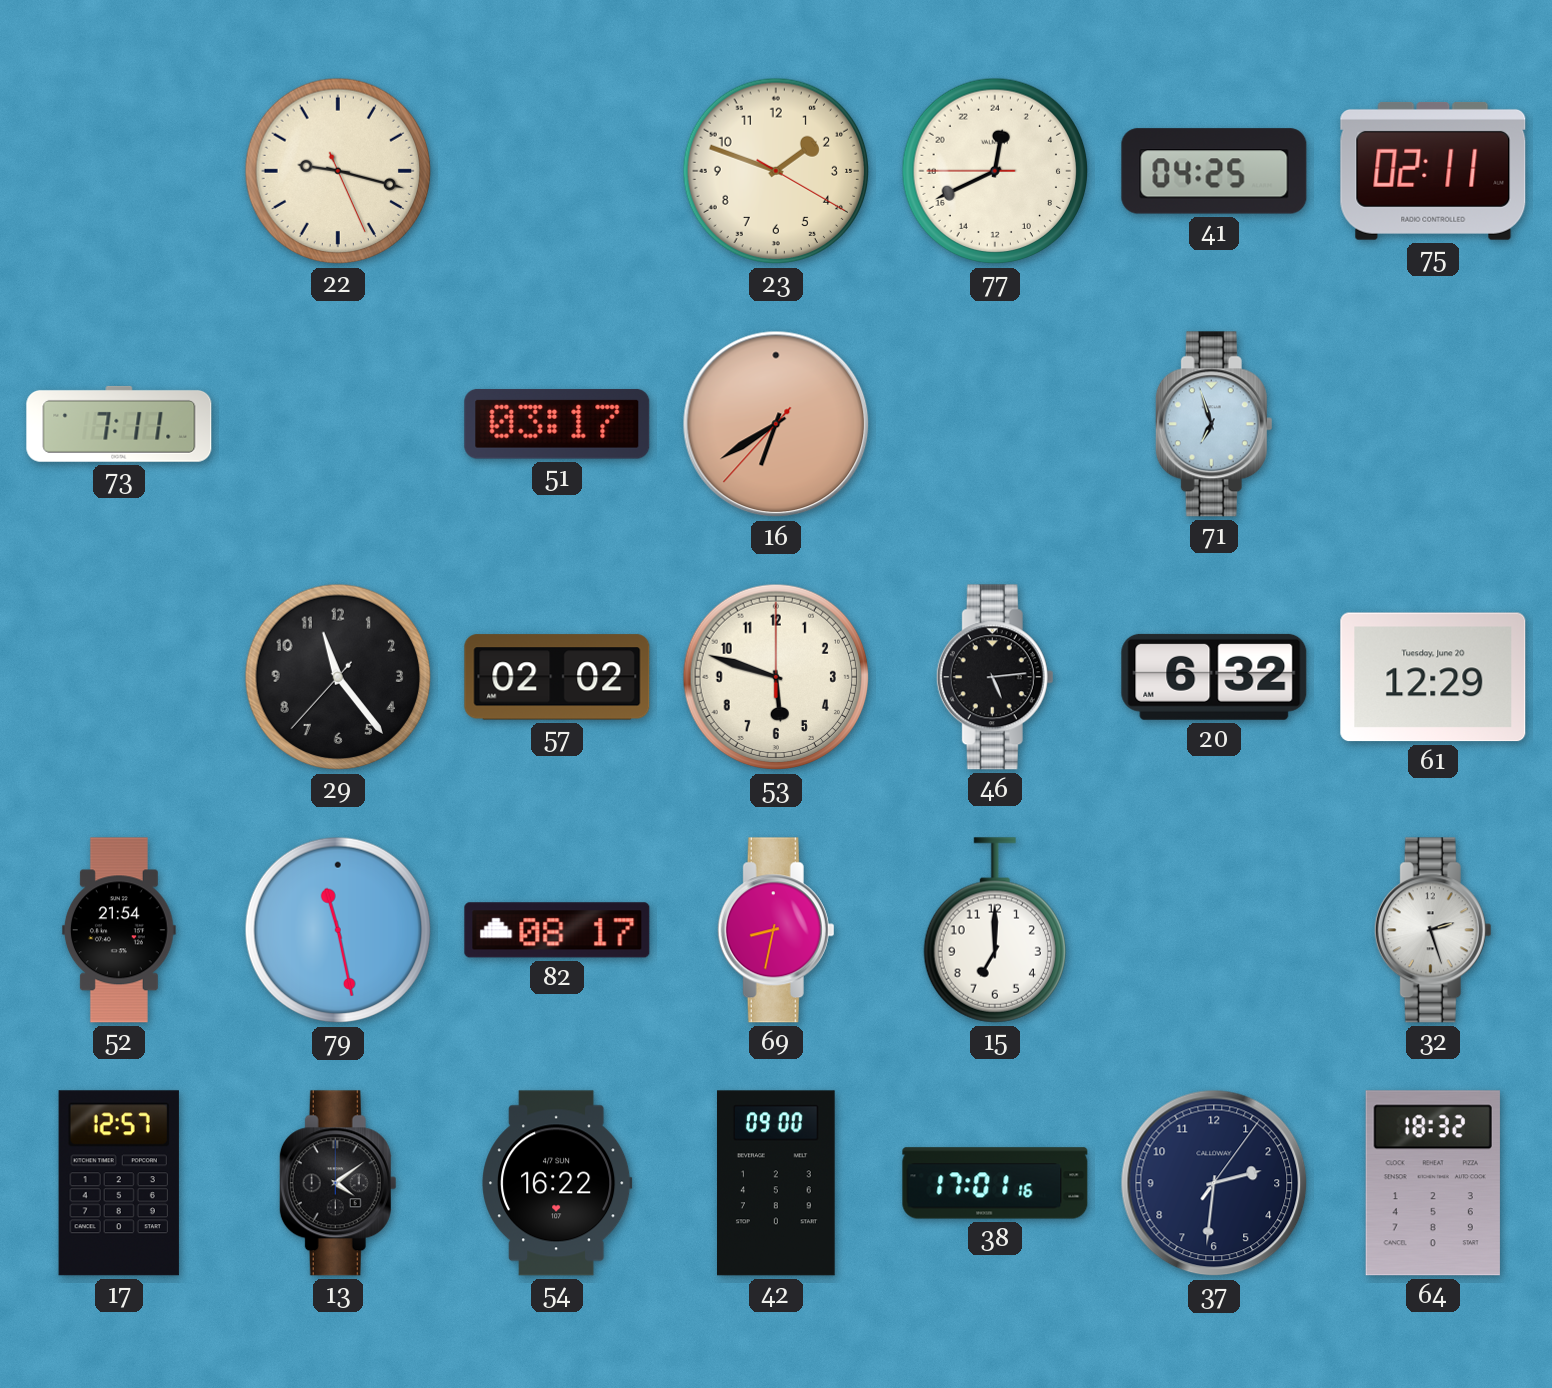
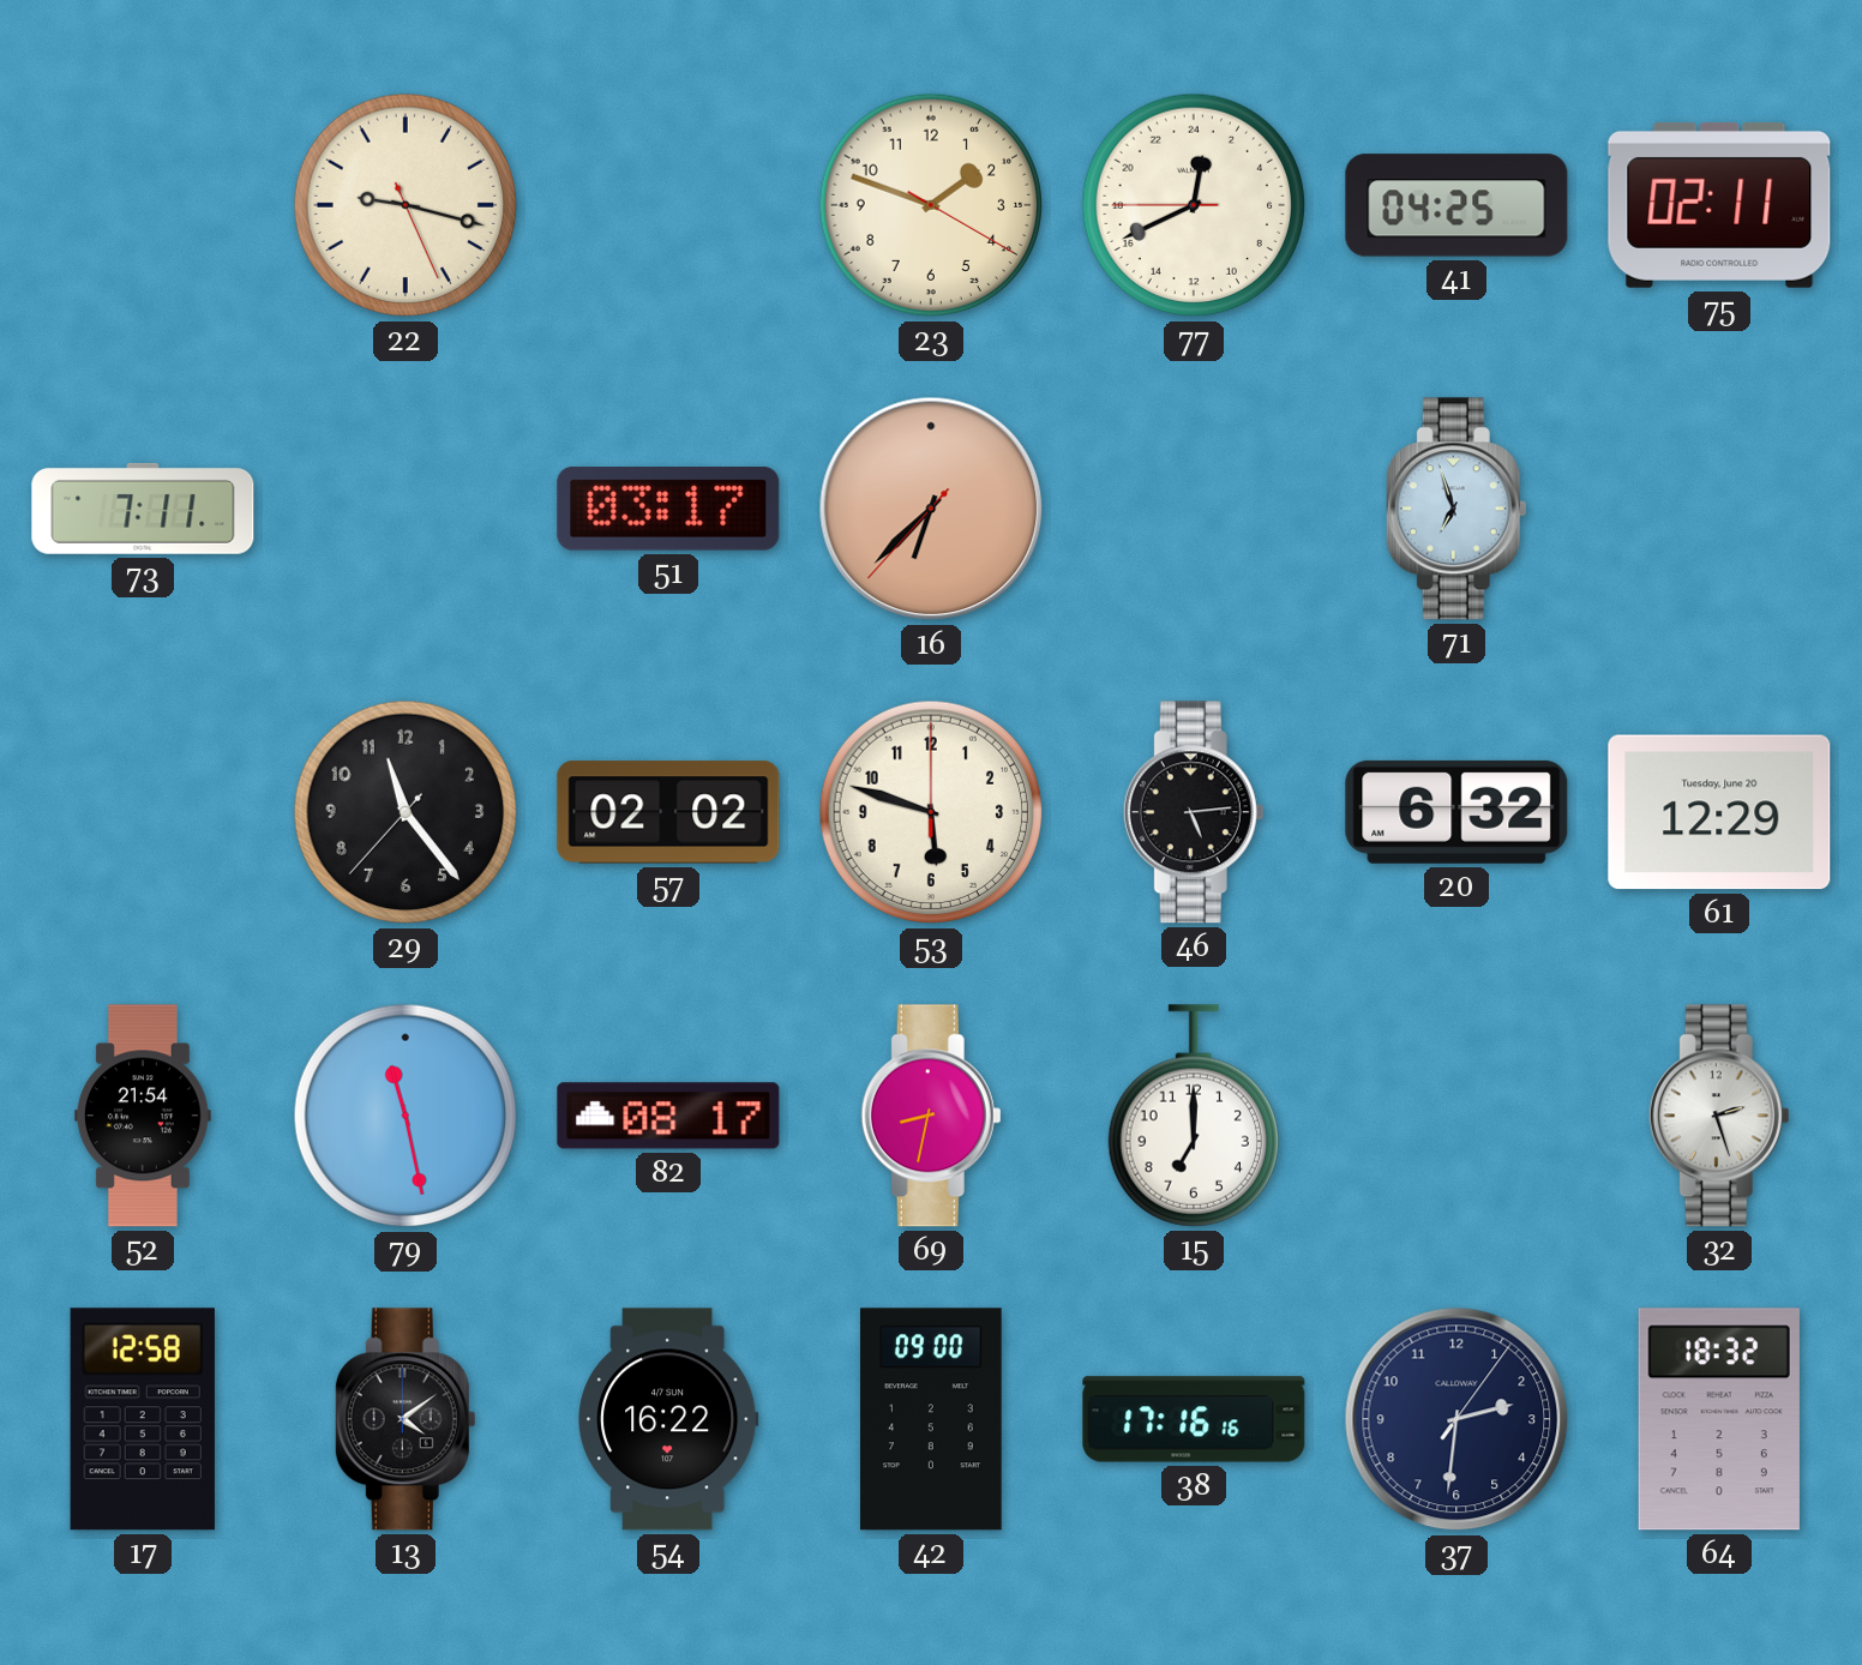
16: 6:39 -> 6:37
17: 12:57 -> 12:58
38: 17:01 -> 17:16
